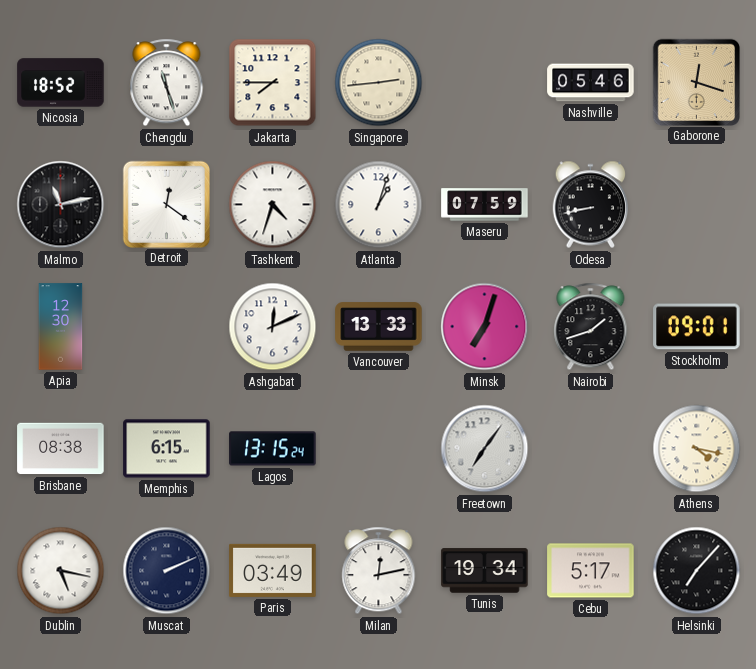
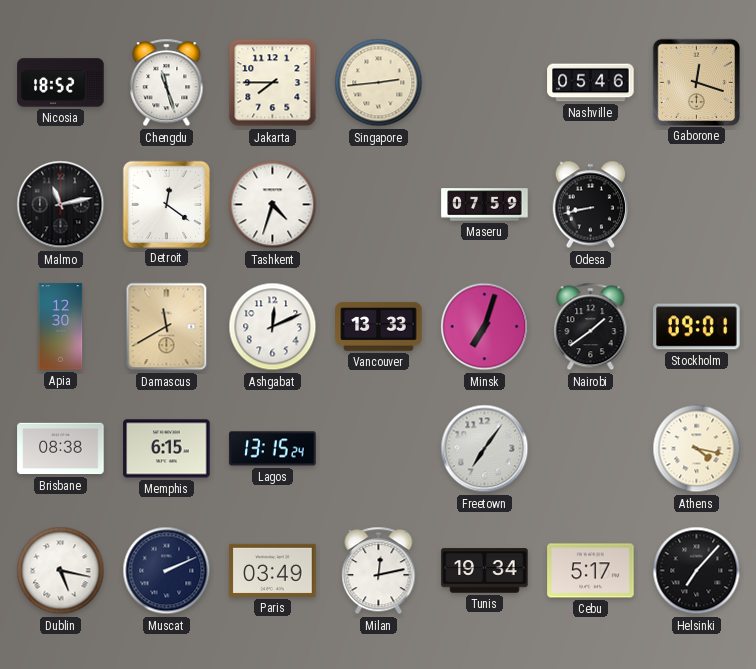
Atlanta: 1:03 -> none
Damascus: none -> 11:40
Nairobi: 1:42 -> 1:39
